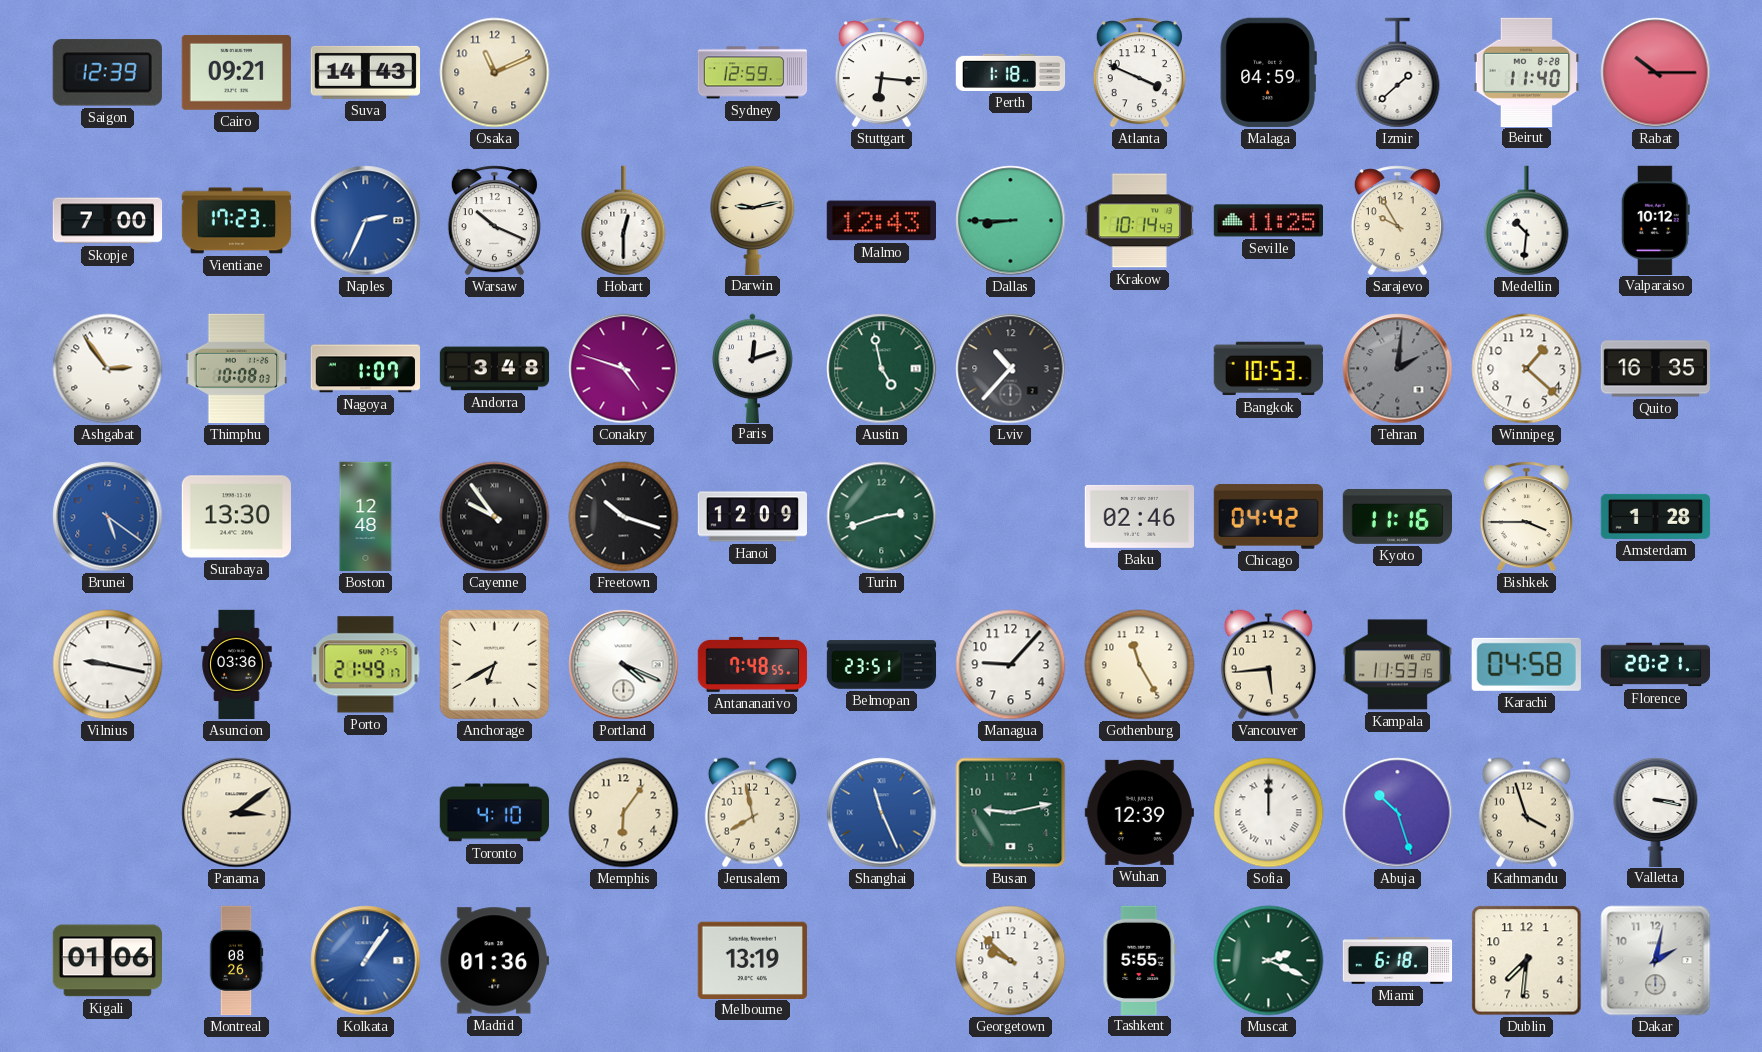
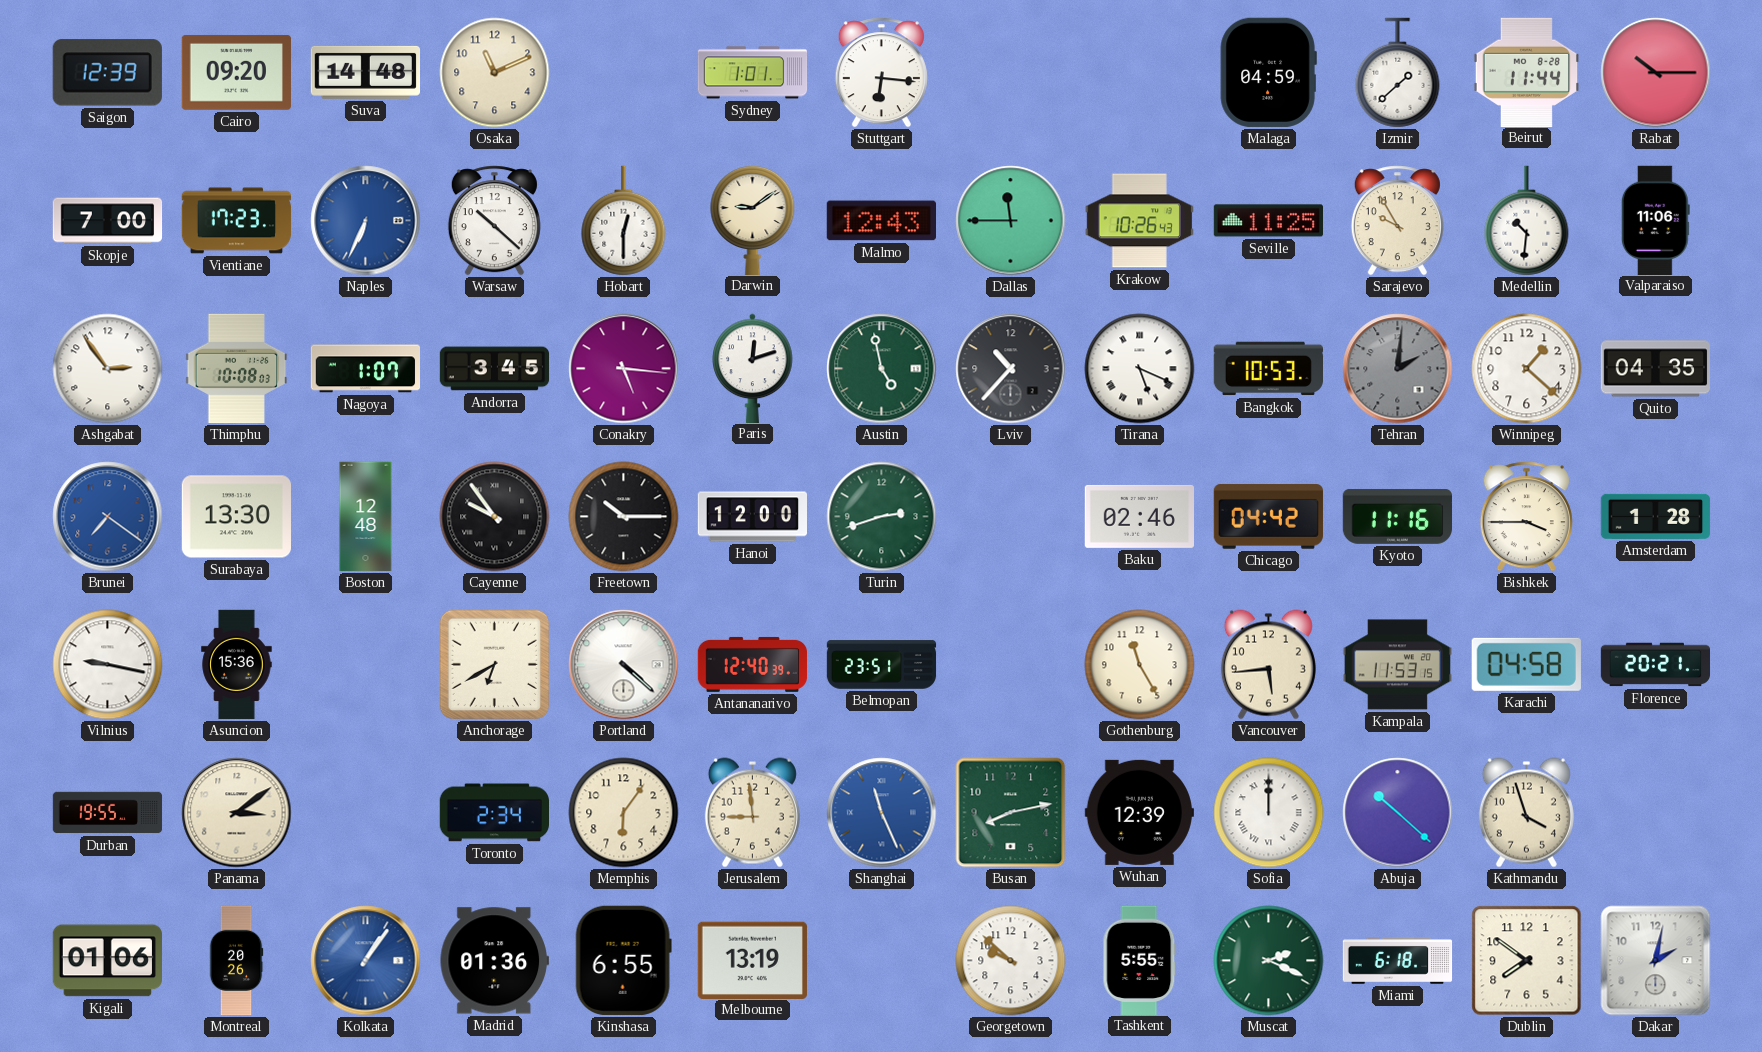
Cairo: 09:21 -> 09:20
Suva: 14:43 -> 14:48
Sydney: 12:59 -> 1:01
Perth: 1:18 -> none
Atlanta: 3:49 -> none
Beirut: 11:40 -> 11:44
Naples: 2:34 -> 6:34
Warsaw: 10:19 -> 10:22
Darwin: 9:13 -> 9:09
Dallas: 8:45 -> 11:45
Krakow: 10:14 -> 10:26
Valparaiso: 10:12 -> 11:06
Andorra: 3:48 -> 3:45
Conakry: 4:48 -> 5:16
Tirana: none -> 5:19
Quito: 16:35 -> 04:35
Brunei: 5:21 -> 7:21
Freetown: 10:18 -> 10:15
Hanoi: 12:09 -> 12:00
Asuncion: 03:36 -> 15:36
Porto: 21:49 -> none
Portland: 4:19 -> 4:22
Antananarivo: 7:48 -> 12:40
Managua: 9:07 -> none
Durban: none -> 19:55
Toronto: 4:10 -> 2:34
Jerusalem: 7:58 -> 8:59
Busan: 9:13 -> 8:13
Abuja: 10:27 -> 10:22
Valletta: 3:17 -> none
Montreal: 08:26 -> 20:26
Kinshasa: none -> 6:55
Dublin: 7:31 -> 7:51
